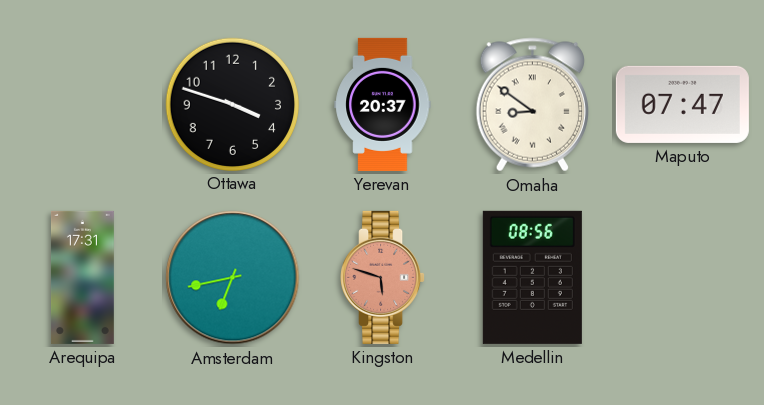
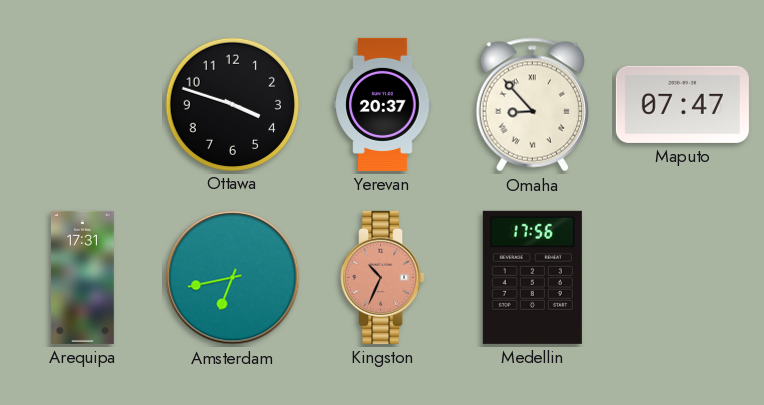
Omaha: 8:51 -> 8:53
Kingston: 5:48 -> 10:34
Medellin: 08:56 -> 17:56
